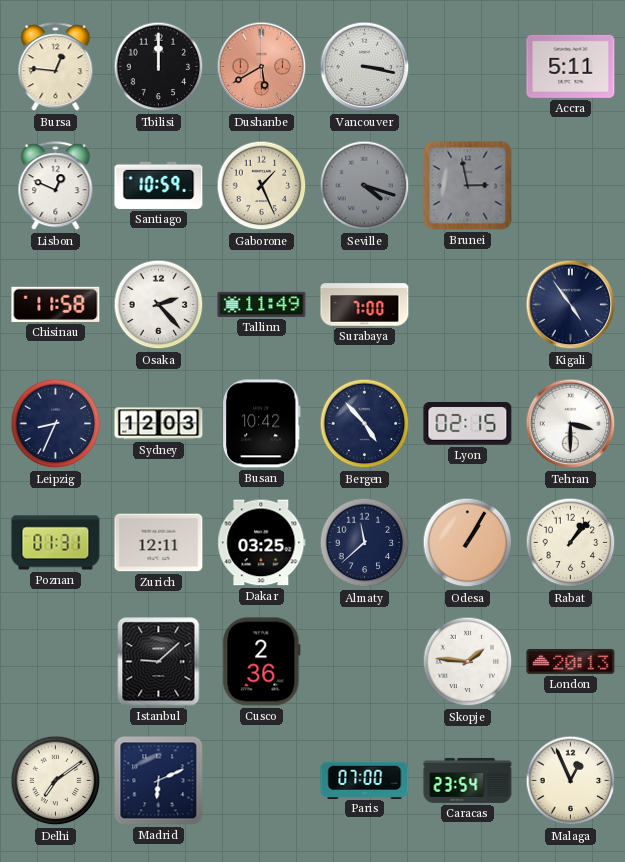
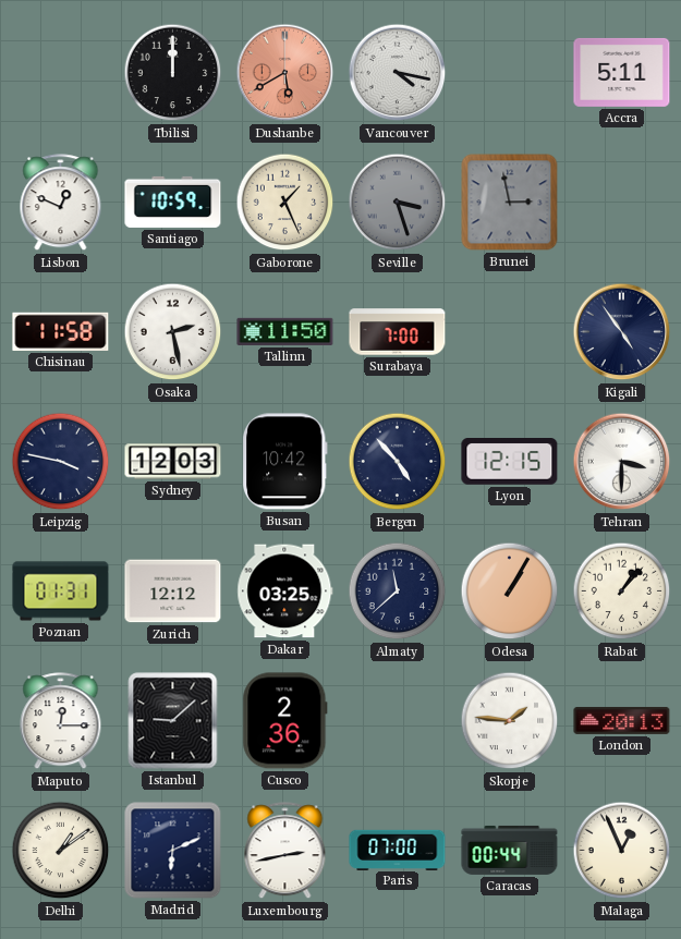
Bursa: 12:46 -> none
Vancouver: 3:17 -> 4:17
Seville: 4:18 -> 3:27
Osaka: 2:23 -> 2:28
Tallinn: 11:49 -> 11:50
Leipzig: 8:34 -> 3:47
Lyon: 02:15 -> 12:15
Zurich: 12:11 -> 12:12
Maputo: none -> 12:15
Delhi: 7:09 -> 1:09
Luxembourg: none -> 2:43
Caracas: 23:54 -> 00:44
